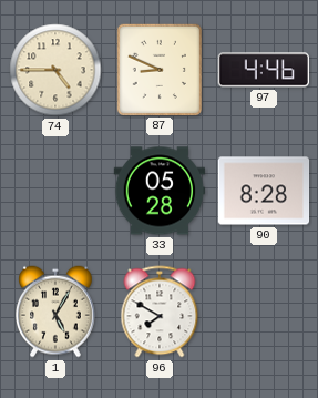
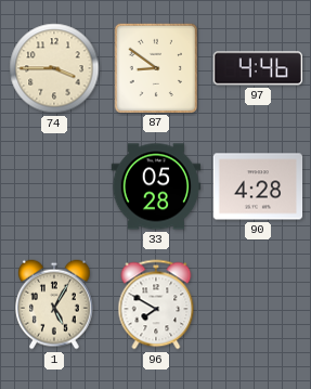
74: 4:45 -> 3:45
87: 8:49 -> 8:51
90: 8:28 -> 4:28
